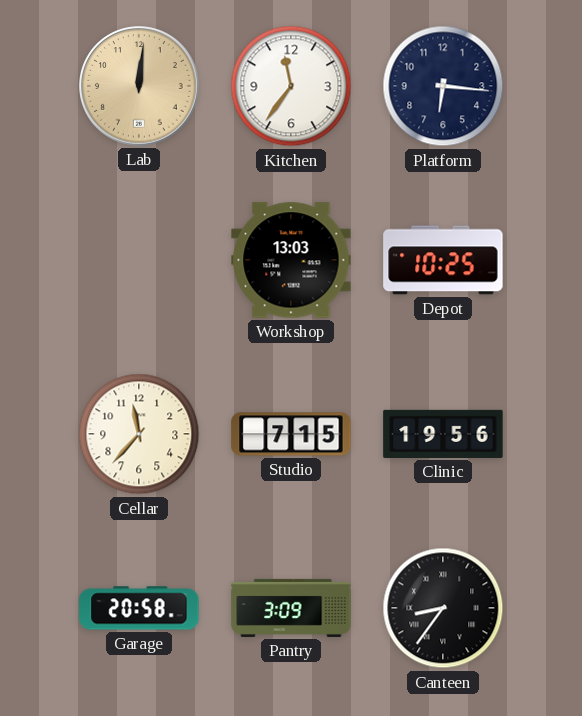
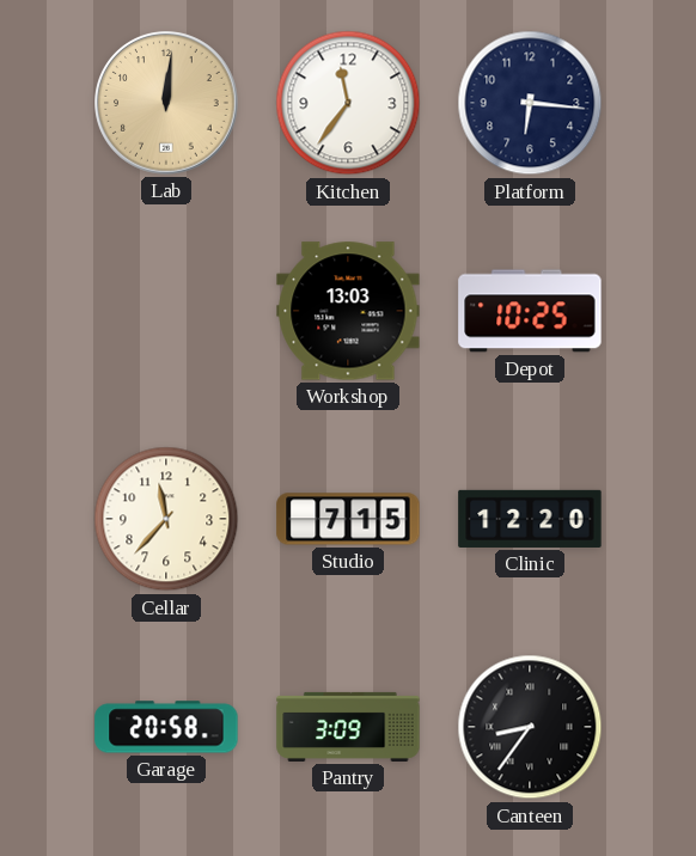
Clinic: 19:56 -> 12:20
